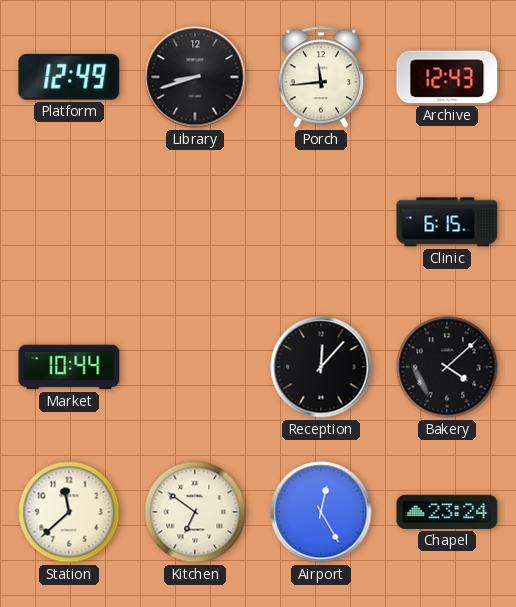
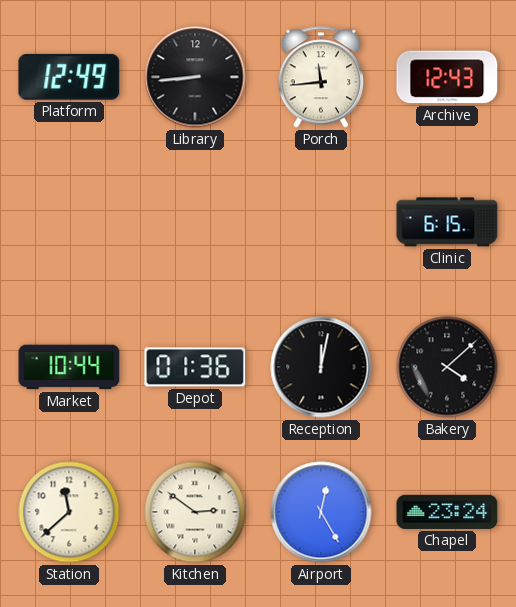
Library: 8:42 -> 8:44
Depot: none -> 01:36
Reception: 12:07 -> 12:02
Kitchen: 6:51 -> 2:51
